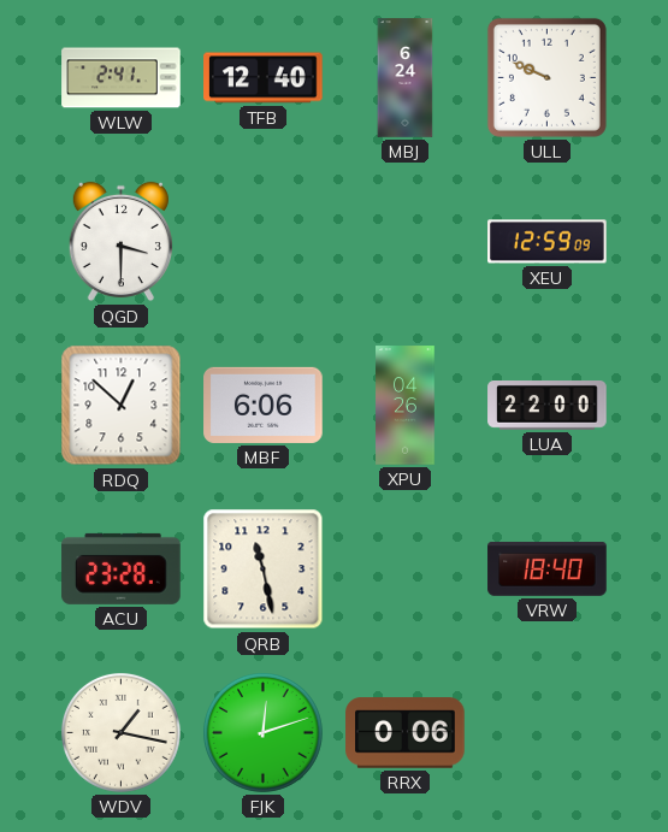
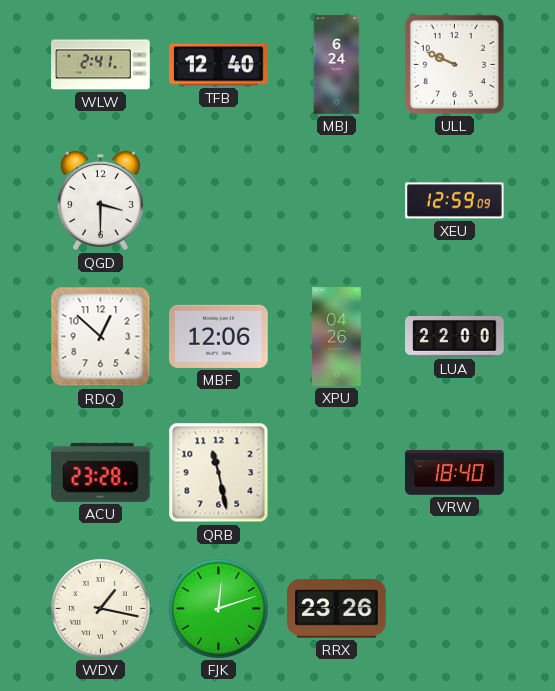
MBF: 6:06 -> 12:06
RRX: 0:06 -> 23:26
